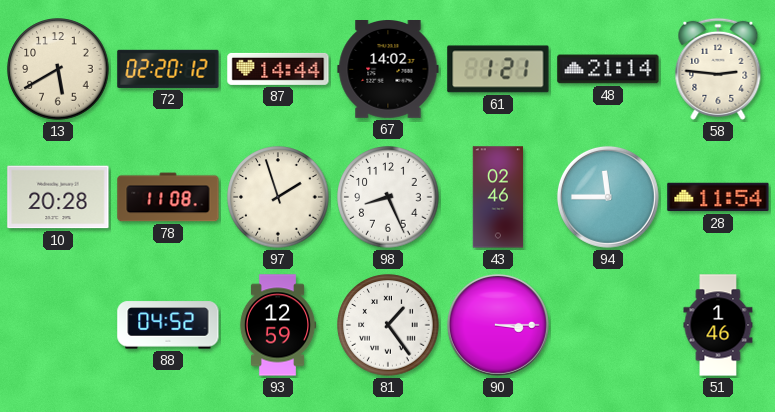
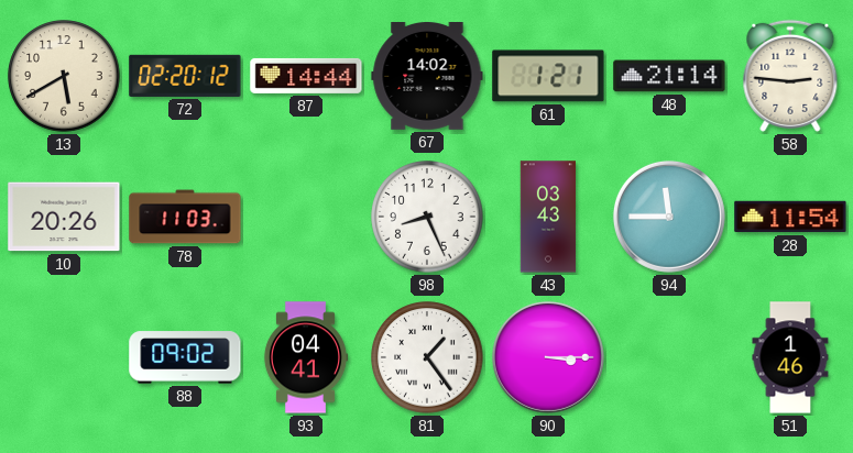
10: 20:28 -> 20:26
78: 11:08 -> 11:03
97: 1:57 -> none
43: 02:46 -> 03:43
88: 04:52 -> 09:02
93: 12:59 -> 04:41
